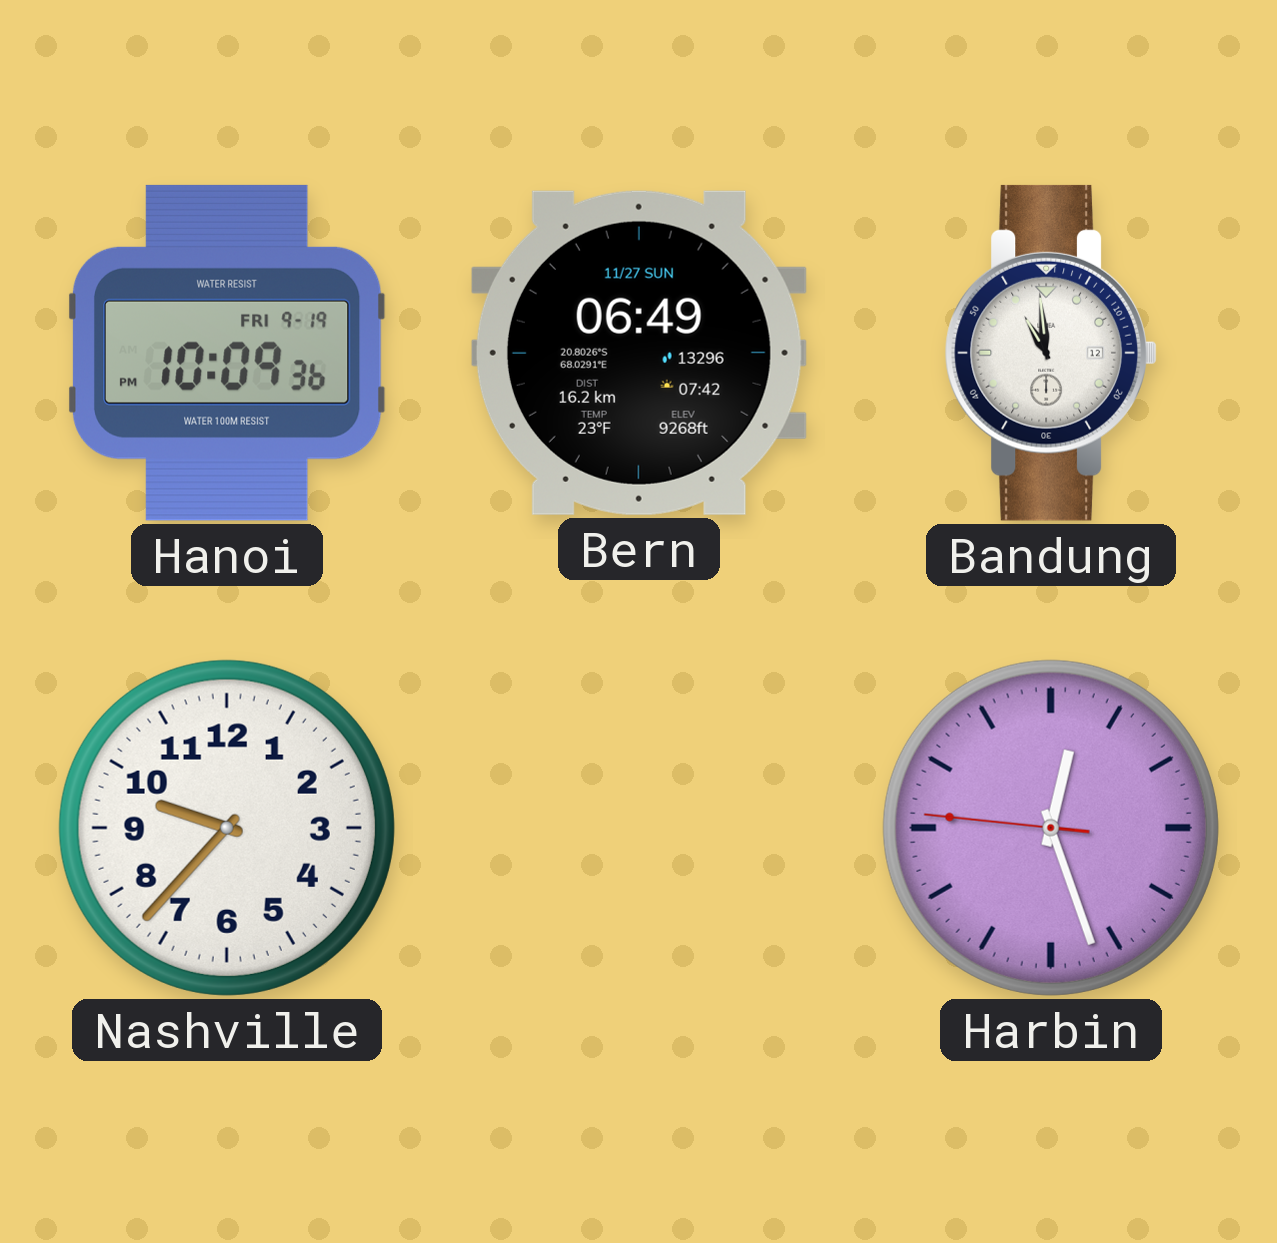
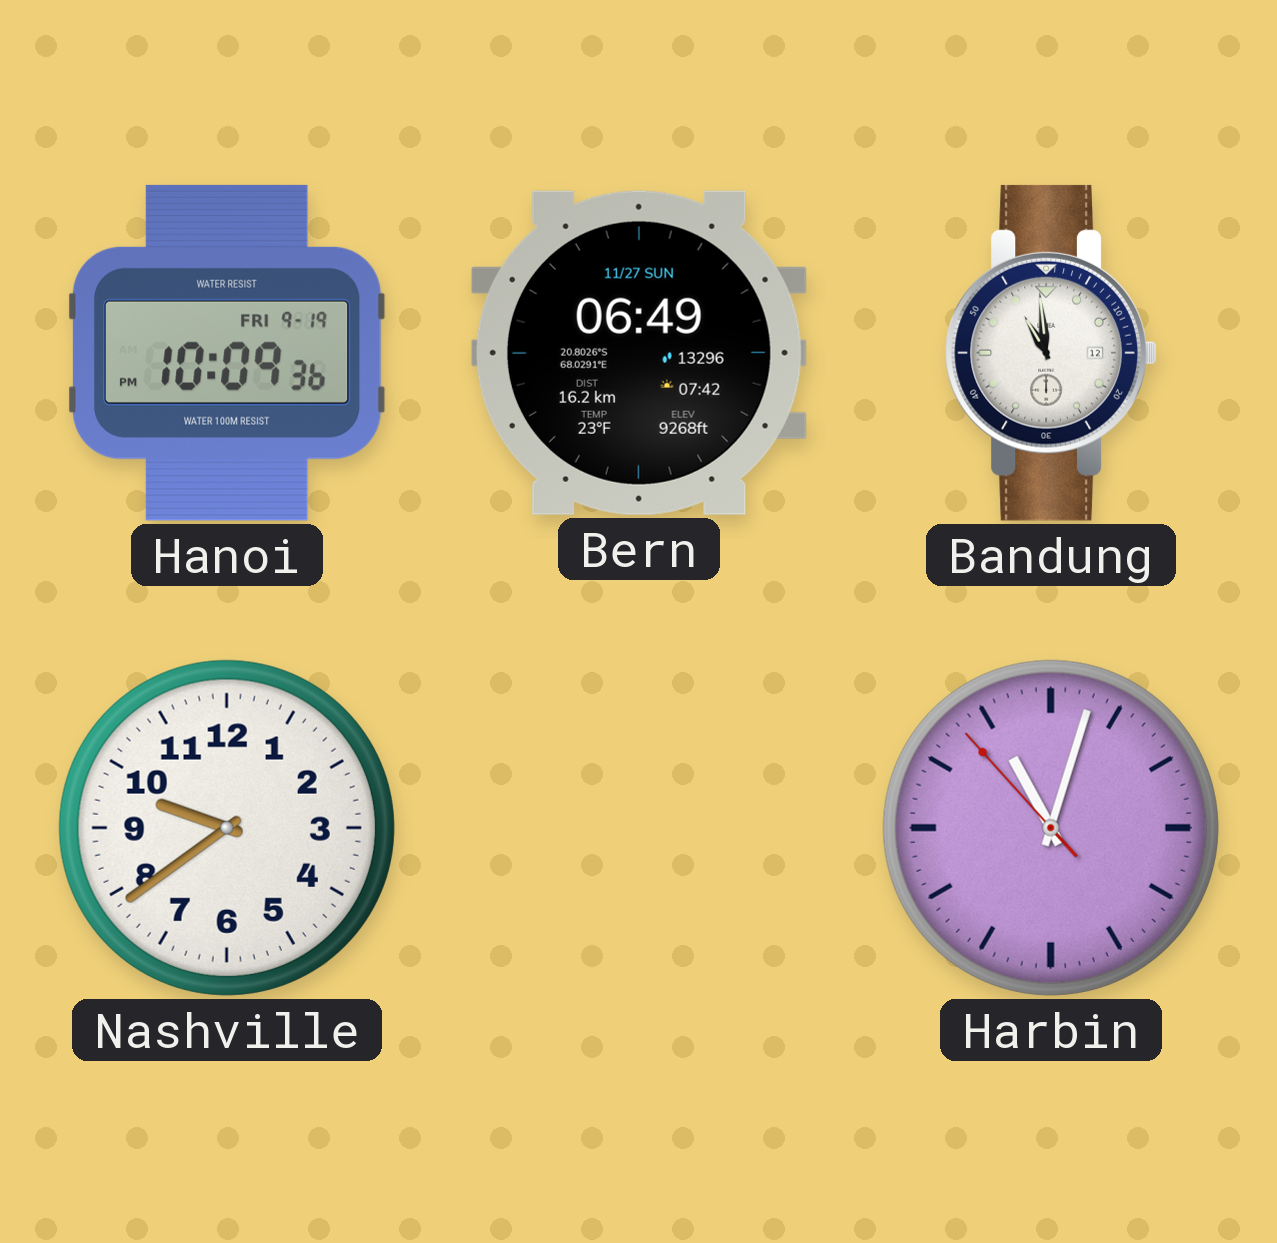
Nashville: 9:37 -> 9:39
Harbin: 12:26 -> 11:02
